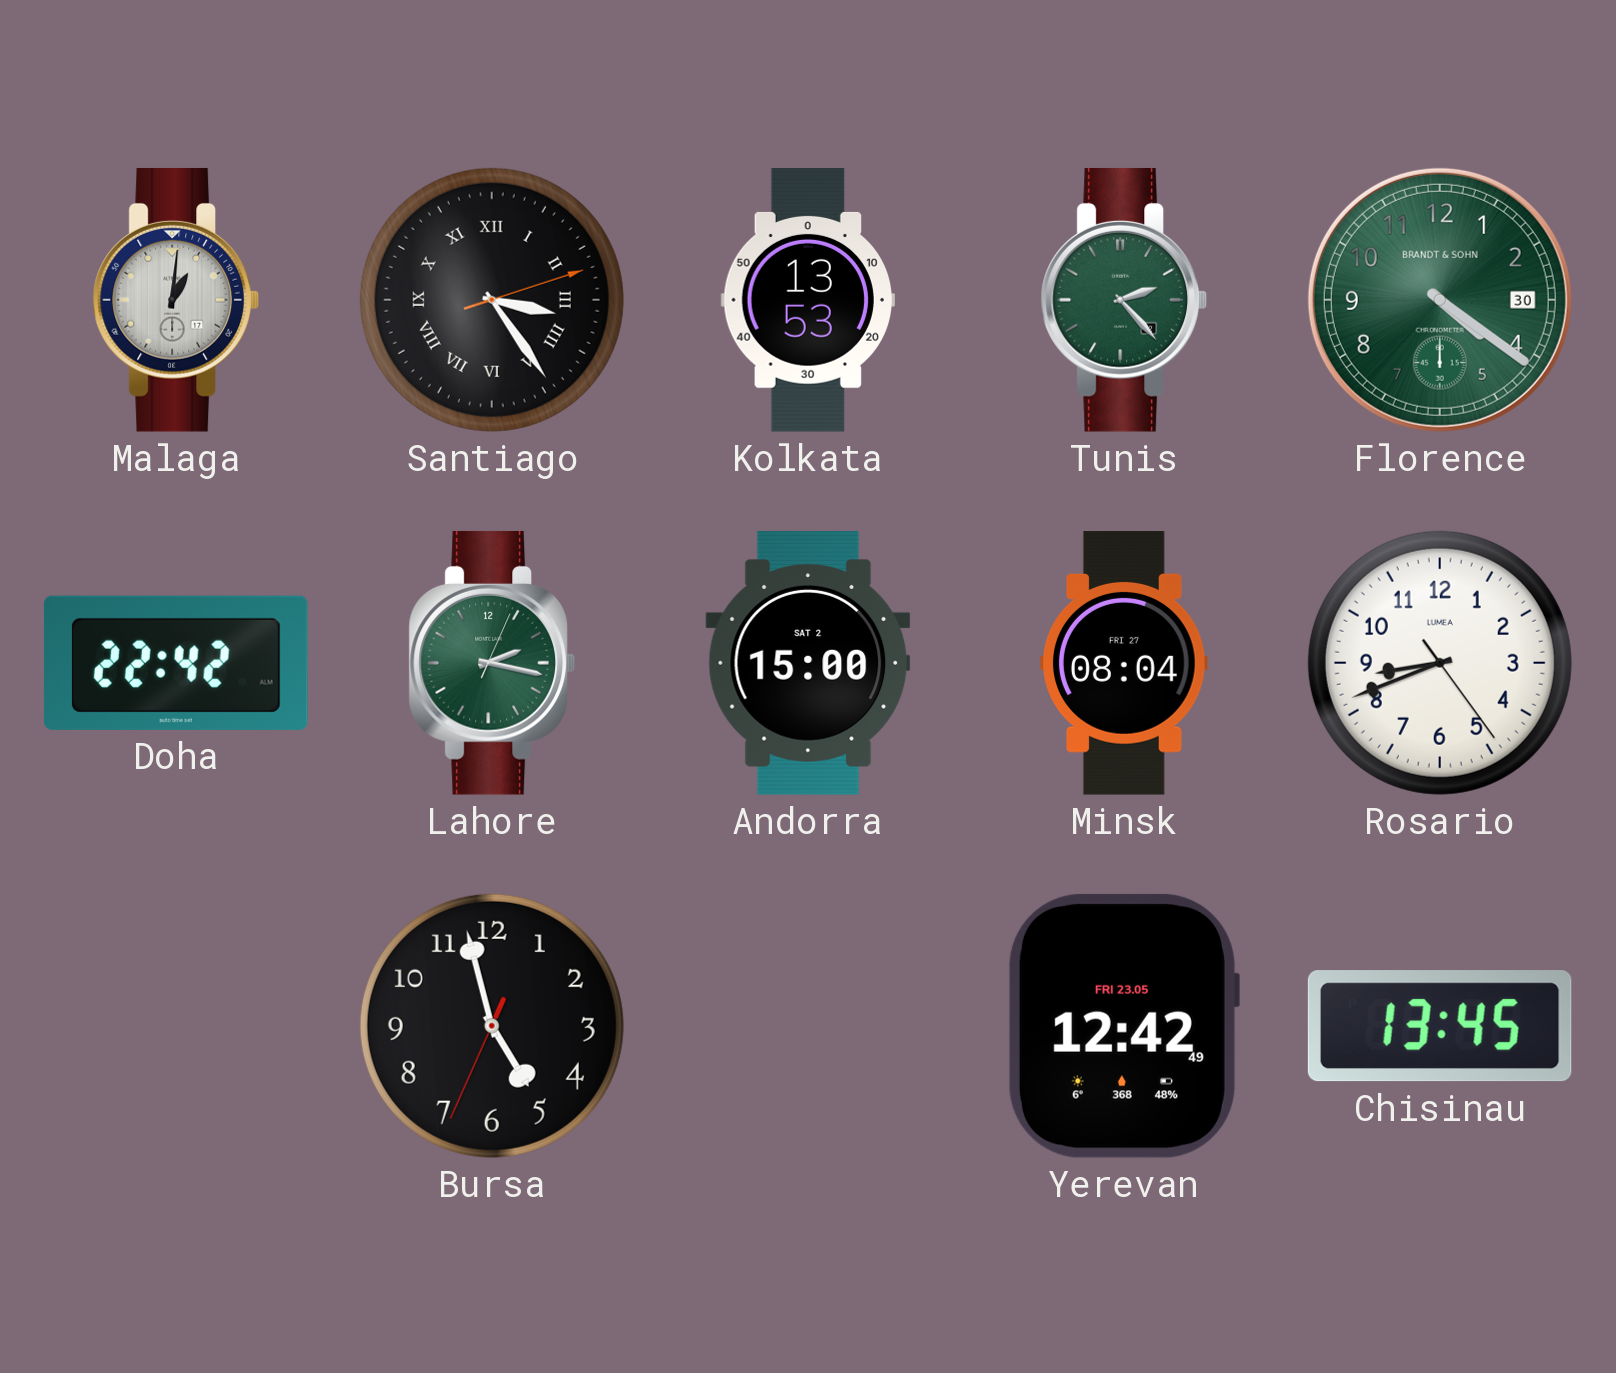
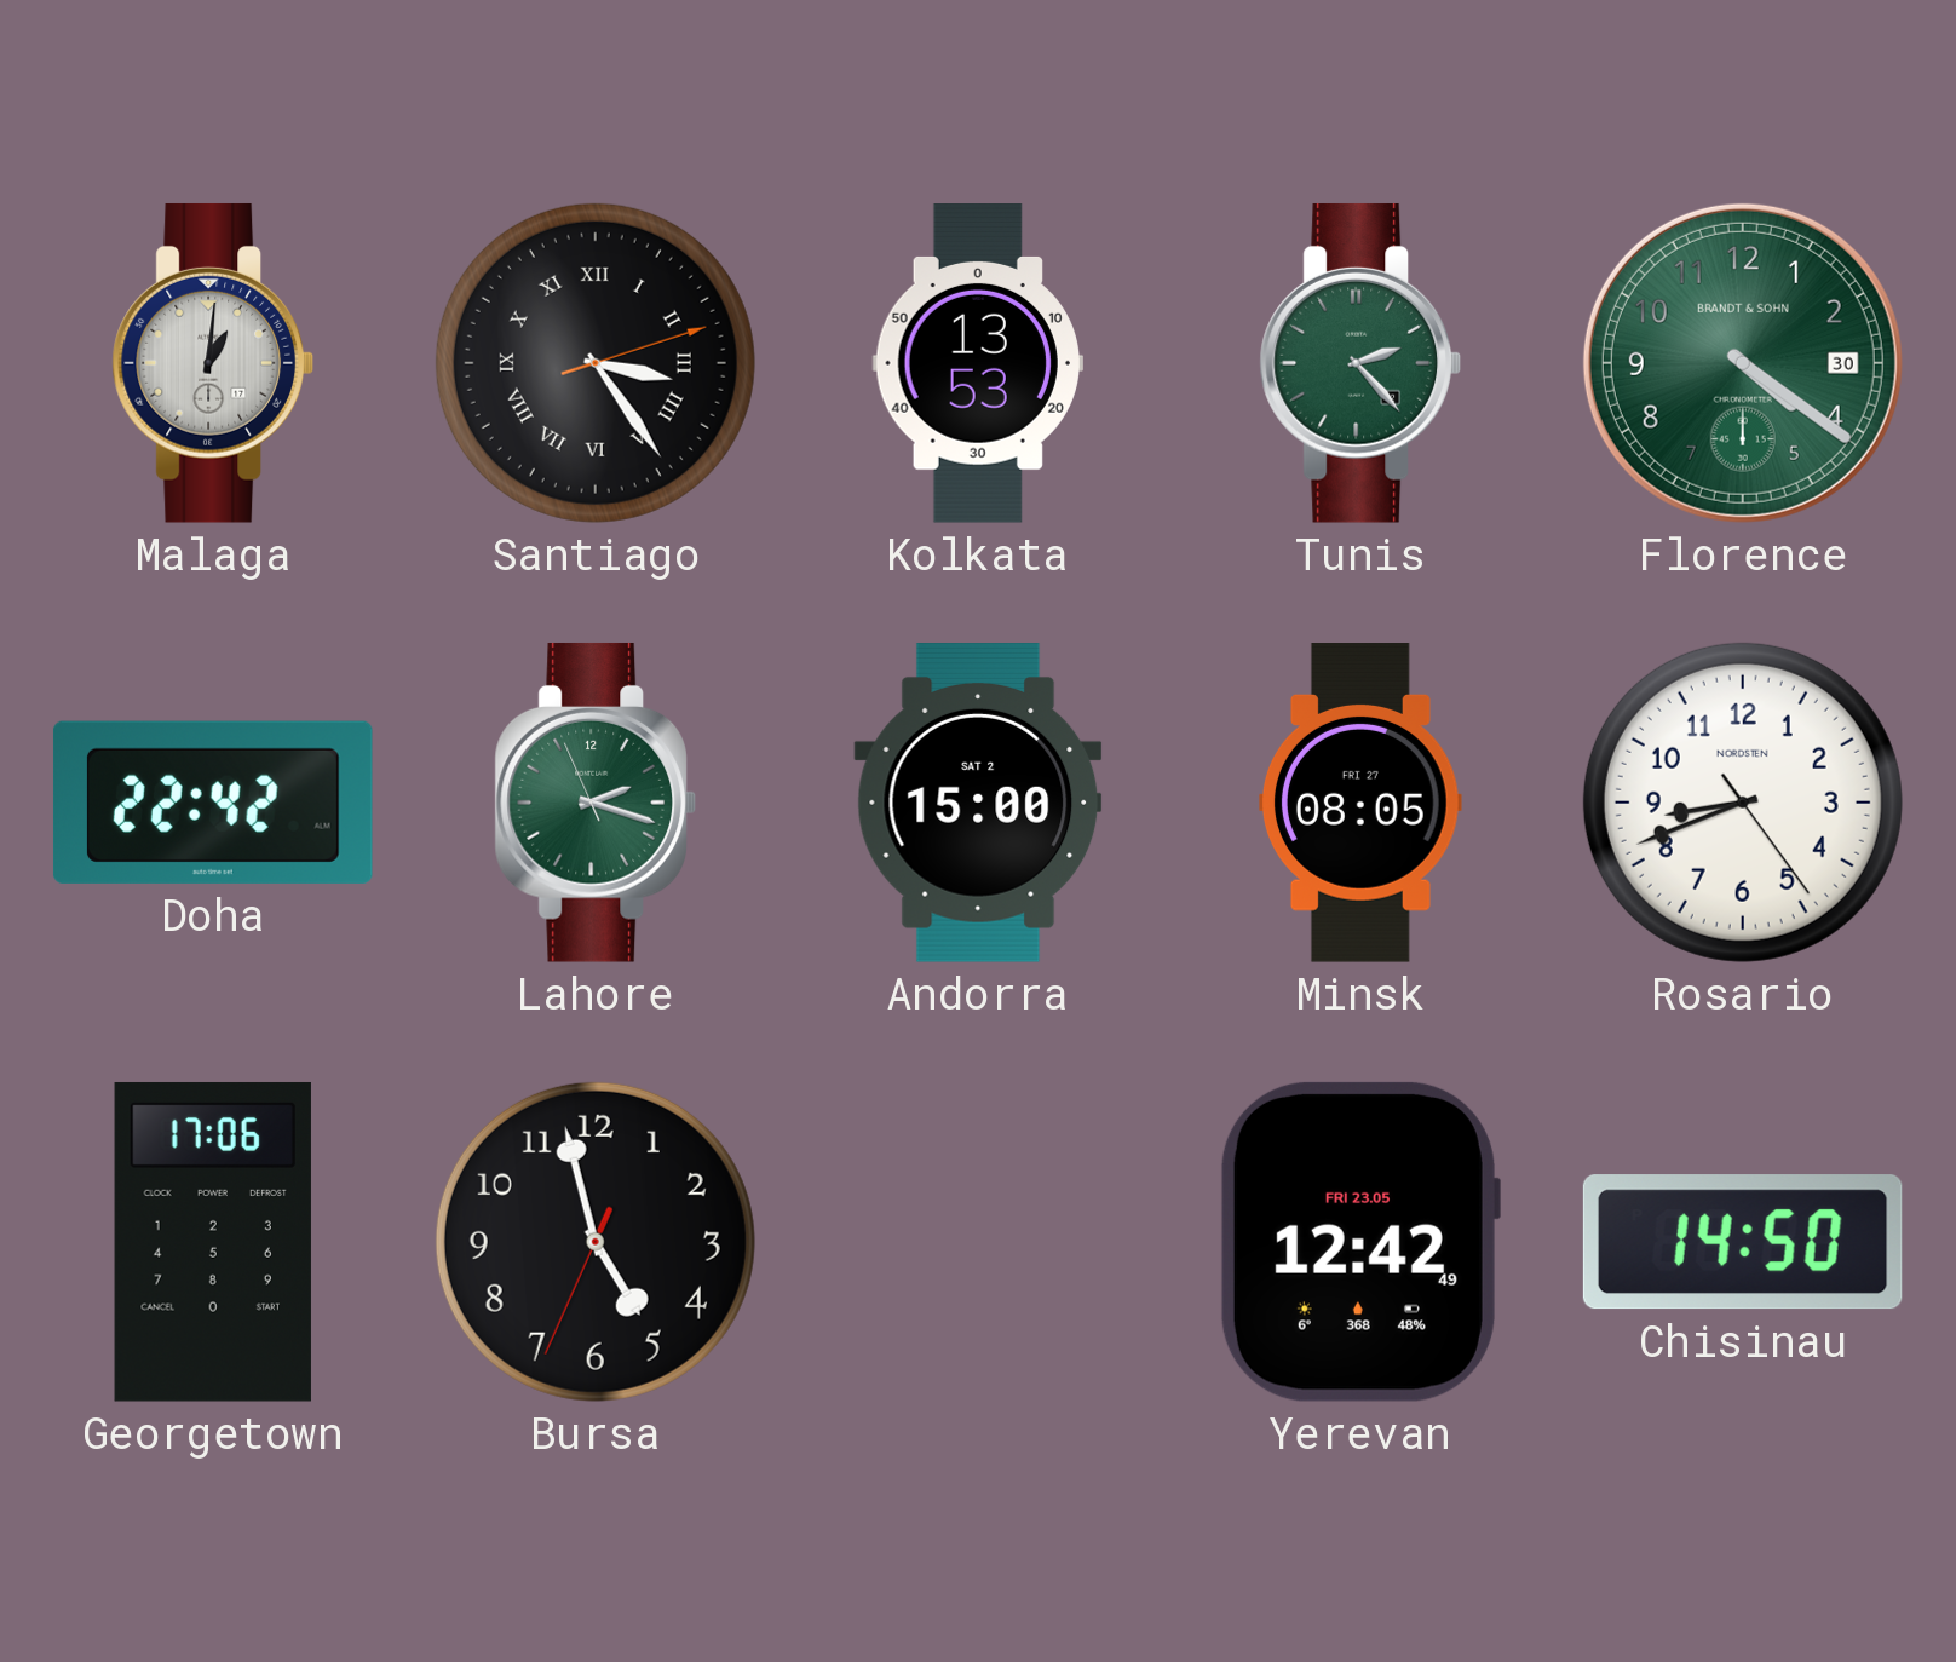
Lahore: 2:17:04 -> 2:17:56
Minsk: 08:04 -> 08:05
Rosario brand: LUMEA -> NORDSTEN
Georgetown: none -> 17:06
Chisinau: 13:45 -> 14:50
